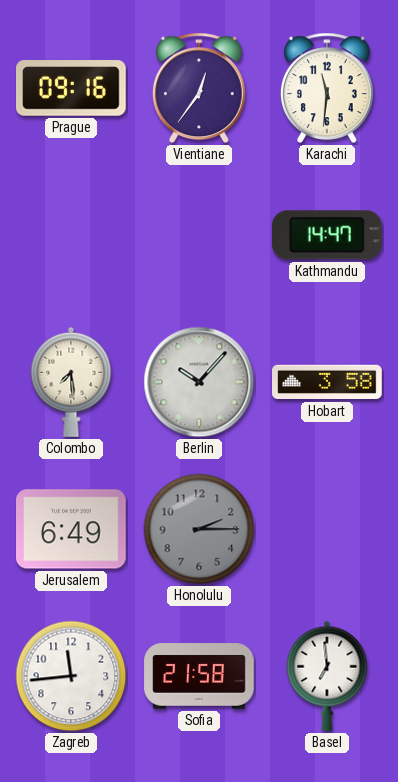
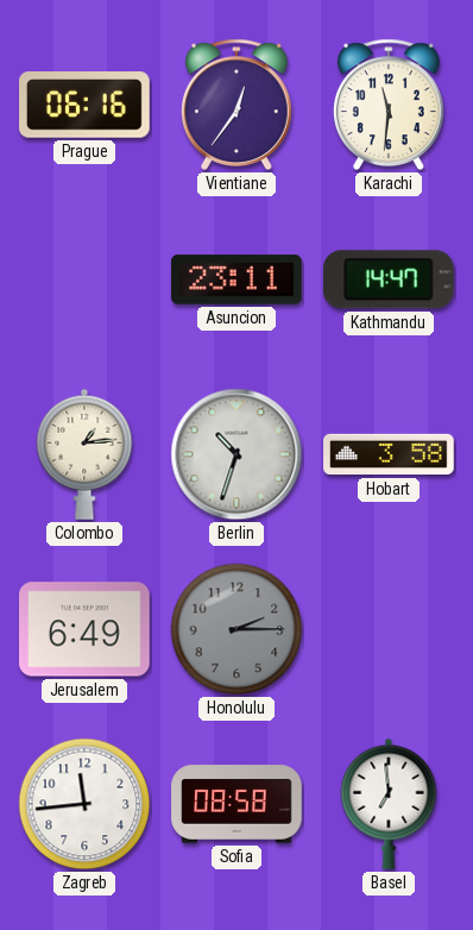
Prague: 09:16 -> 06:16
Asuncion: none -> 23:11
Colombo: 7:29 -> 1:14
Berlin: 10:07 -> 10:33
Sofia: 21:58 -> 08:58
